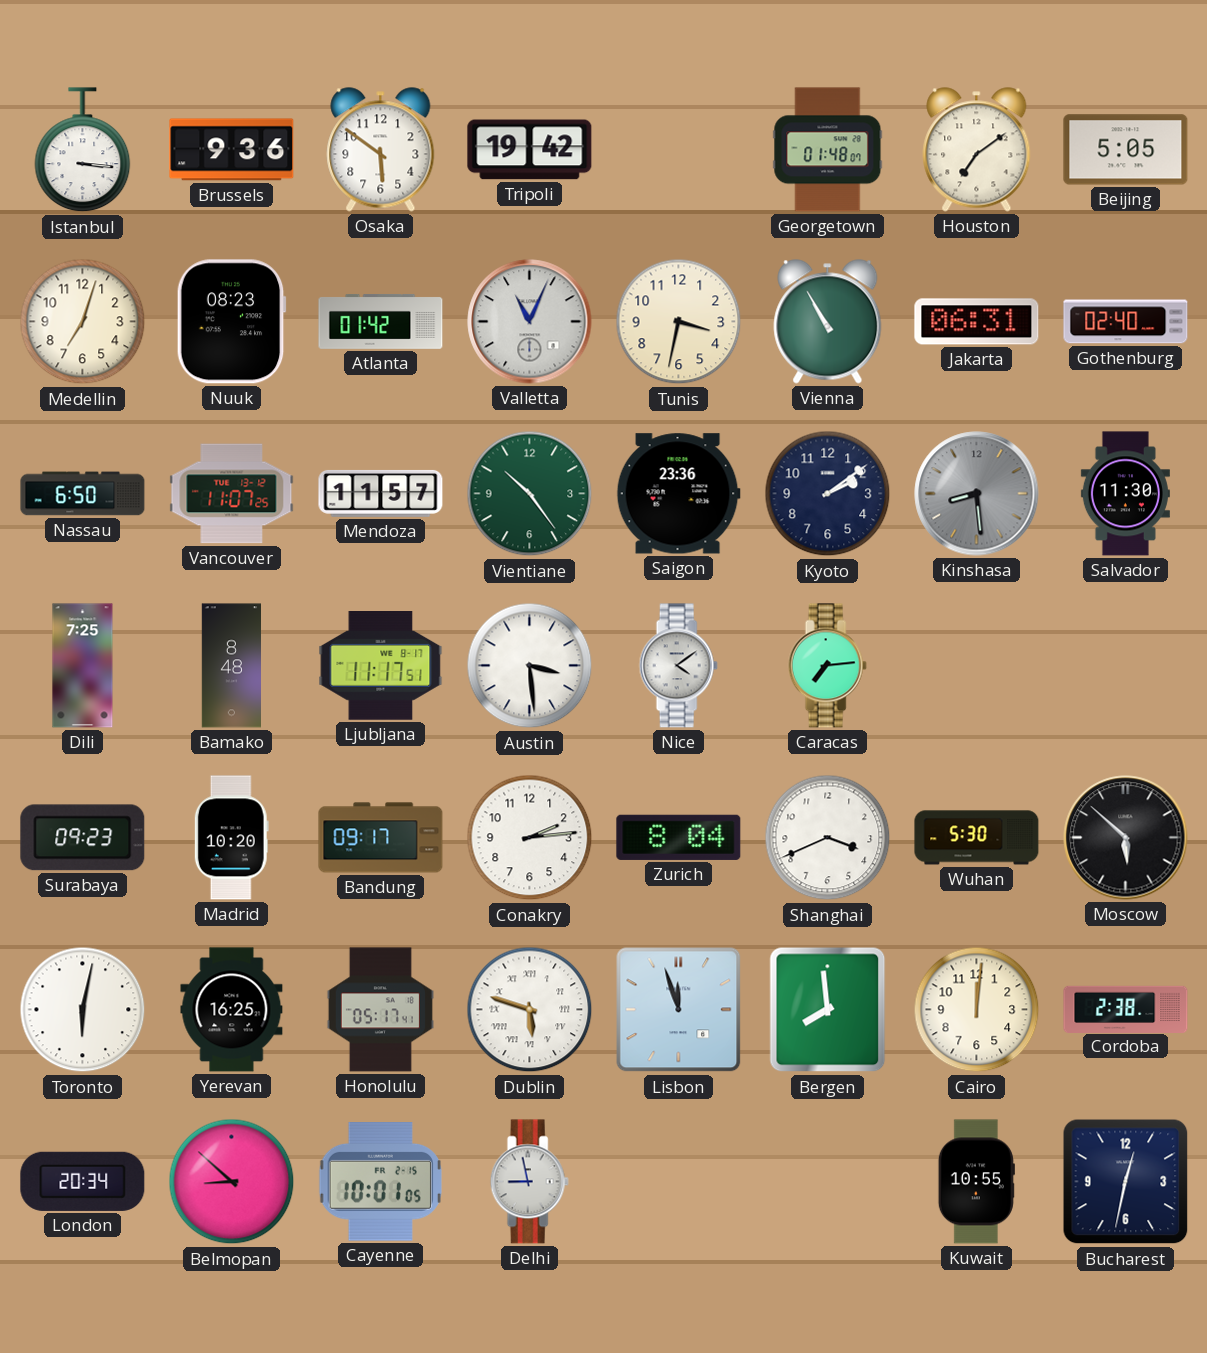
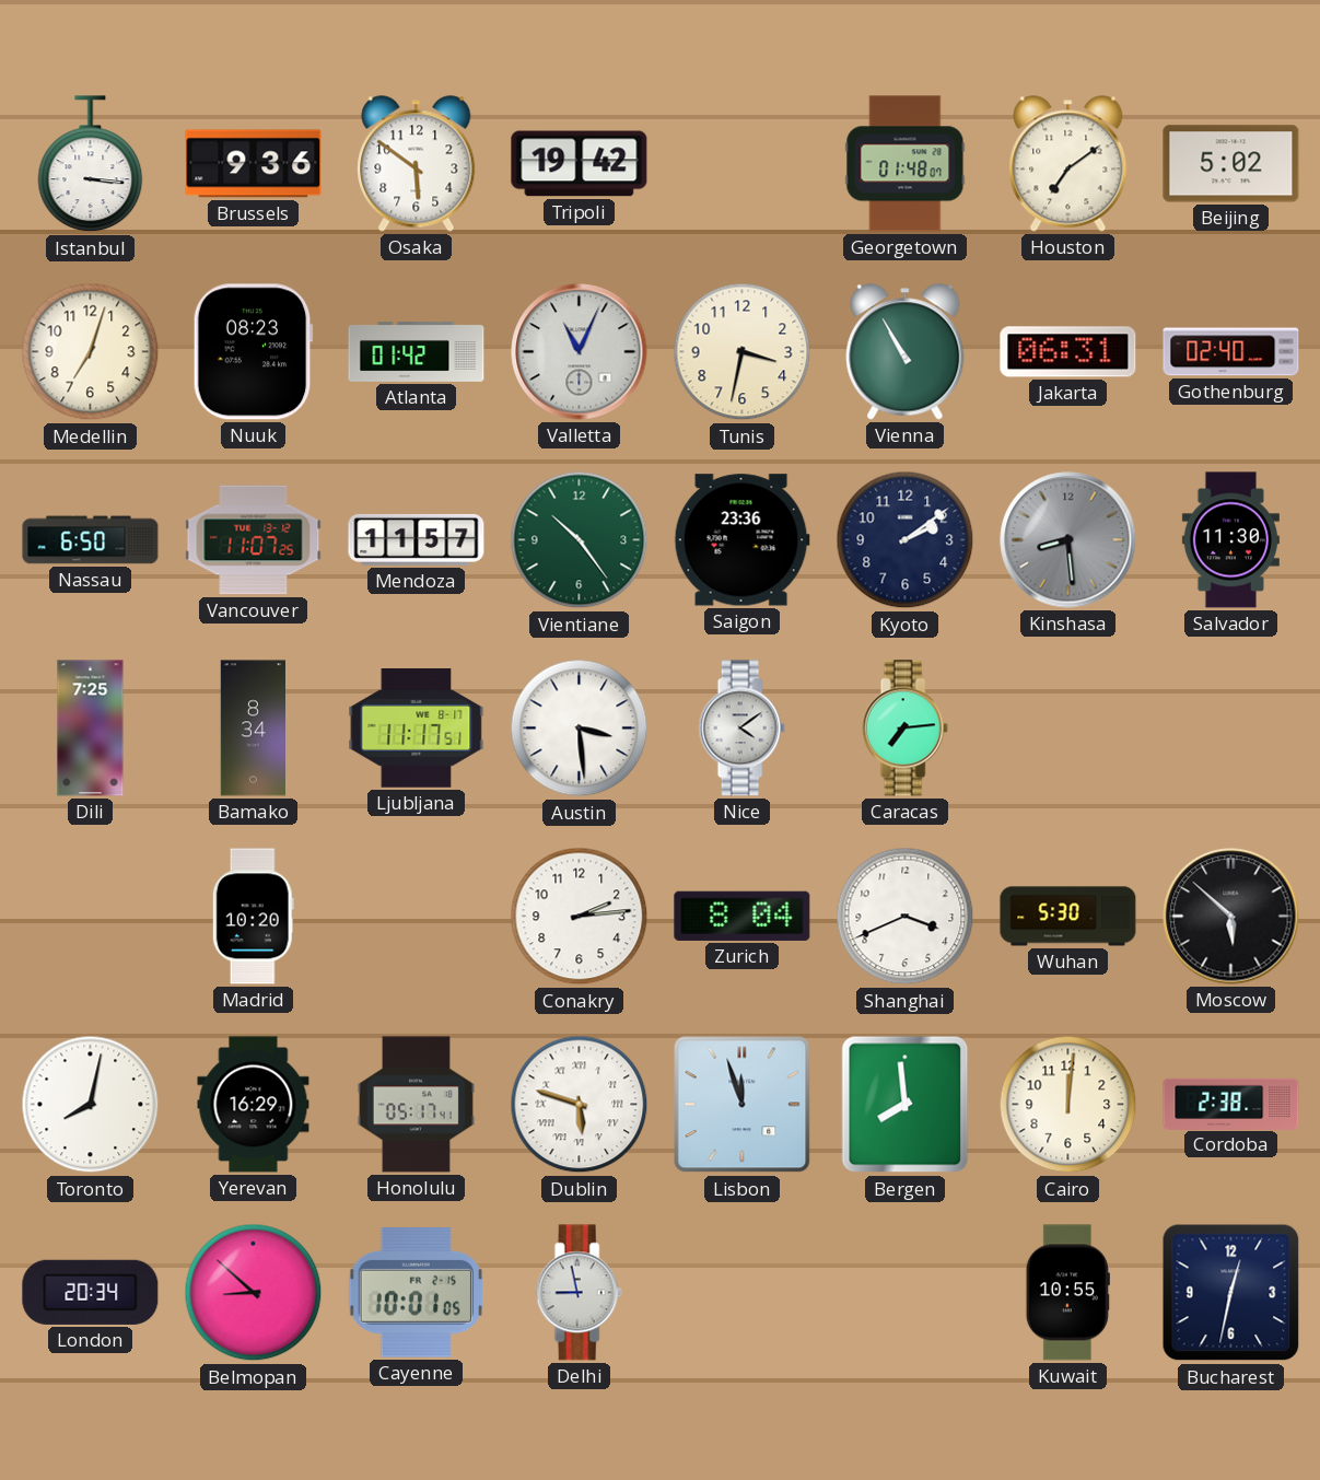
Beijing: 5:05 -> 5:02
Bamako: 8:48 -> 8:34
Surabaya: 09:23 -> none
Bandung: 09:17 -> none
Toronto: 6:02 -> 8:02
Yerevan: 16:25 -> 16:29
